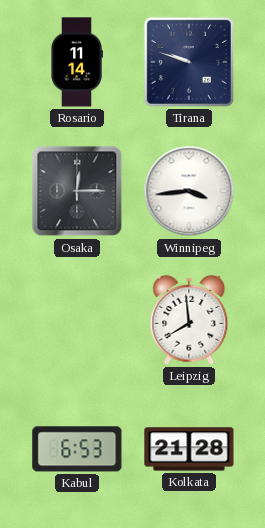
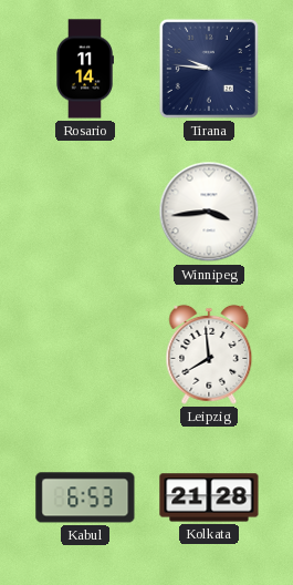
Tirana: 9:48 -> 9:46
Osaka: 12:15 -> none
